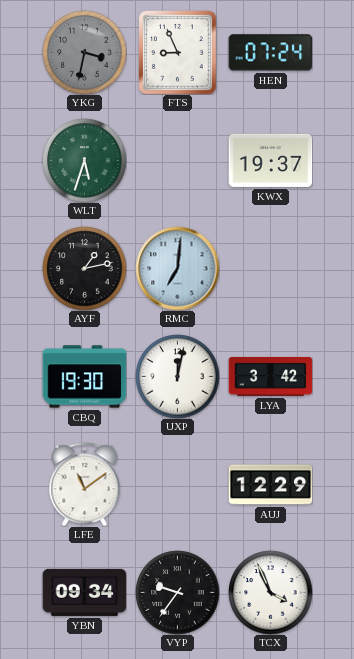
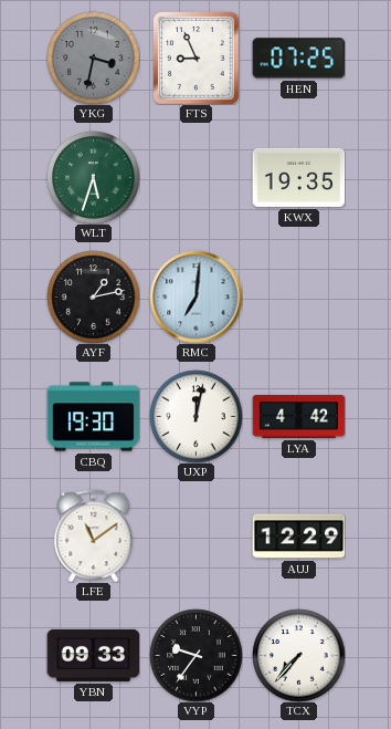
HEN: 07:24 -> 07:25
KWX: 19:37 -> 19:35
LYA: 3:42 -> 4:42
YBN: 09:34 -> 09:33
TCX: 3:56 -> 7:37
